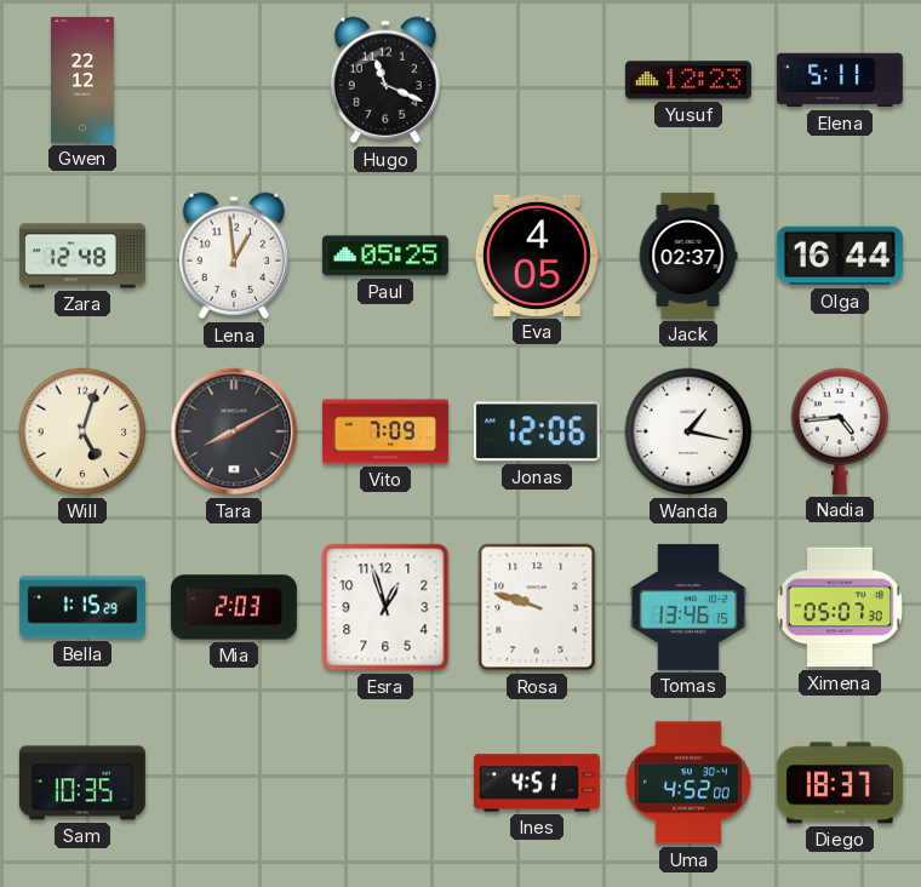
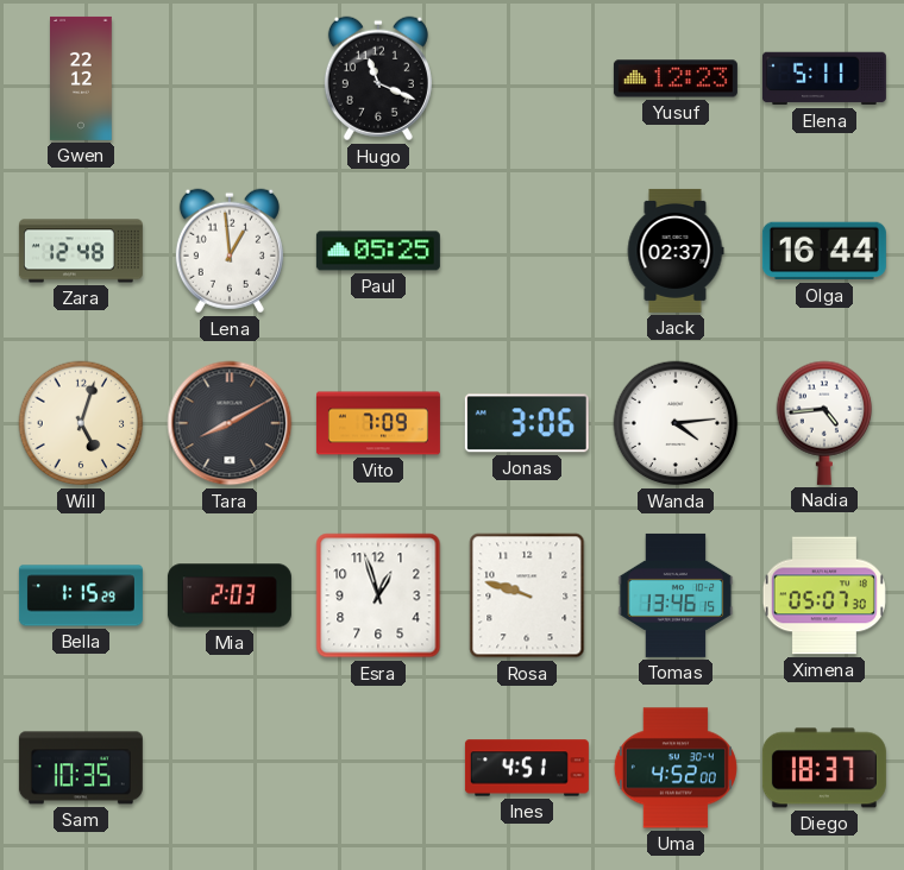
Eva: 4:05 -> none
Jonas: 12:06 -> 3:06
Wanda: 1:17 -> 4:14
